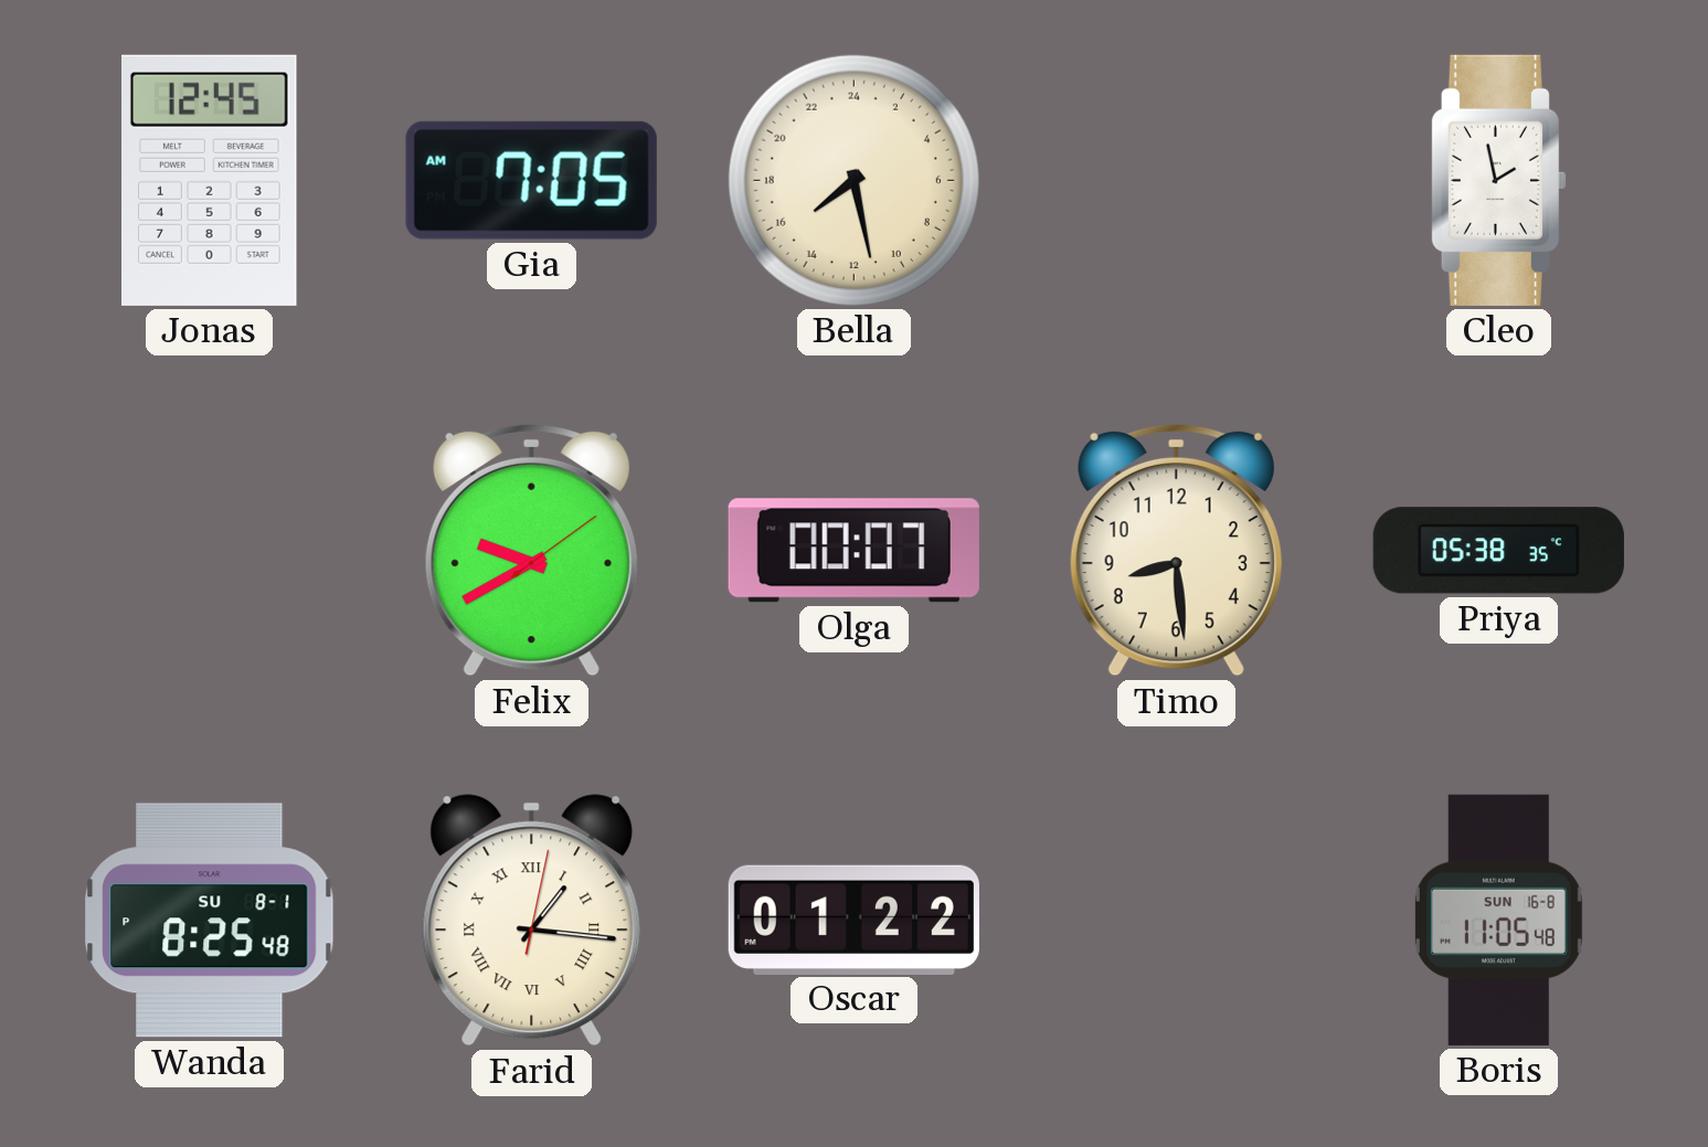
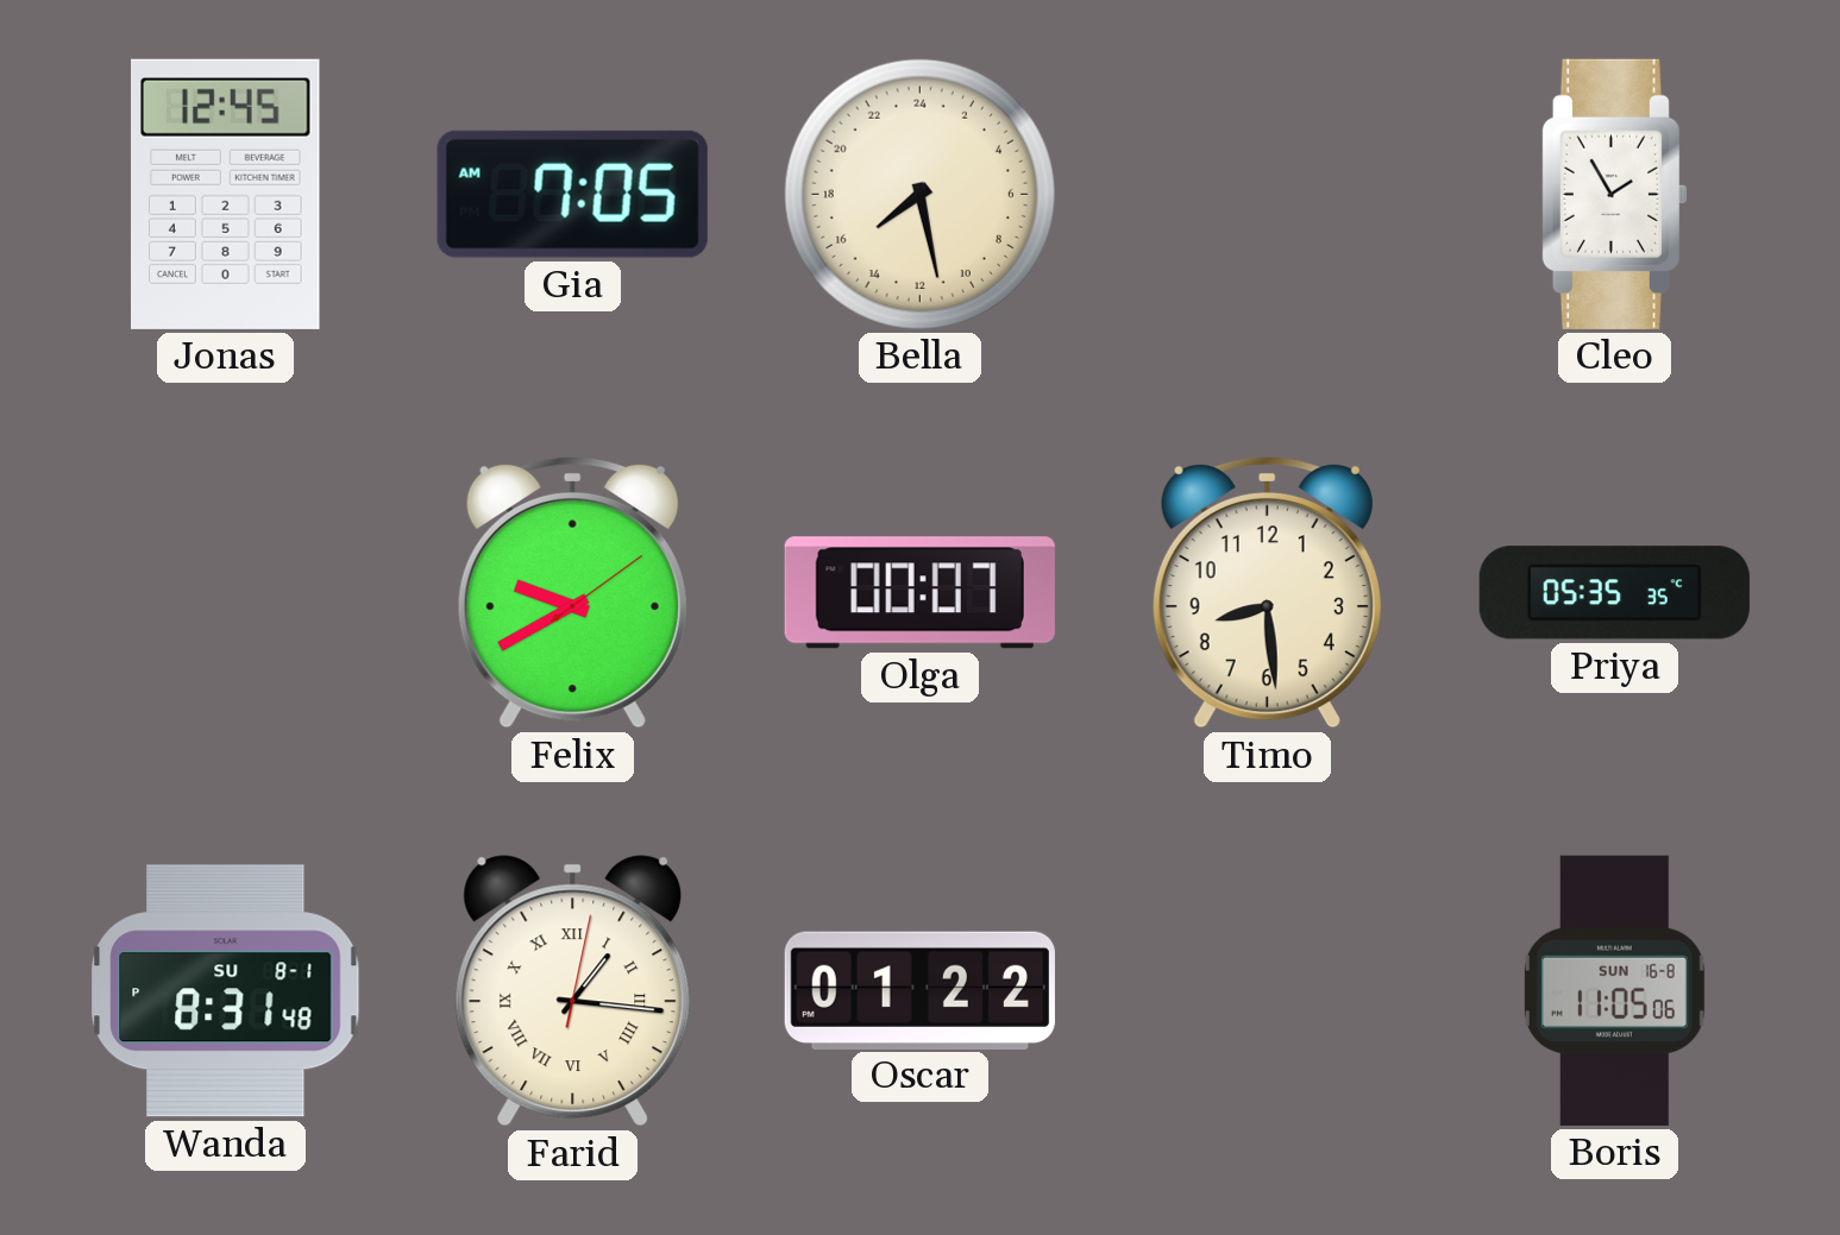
Cleo: 1:58 -> 1:55
Priya: 05:38 -> 05:35
Wanda: 8:25 -> 8:31
Boris: 11:05:48 -> 11:05:06
